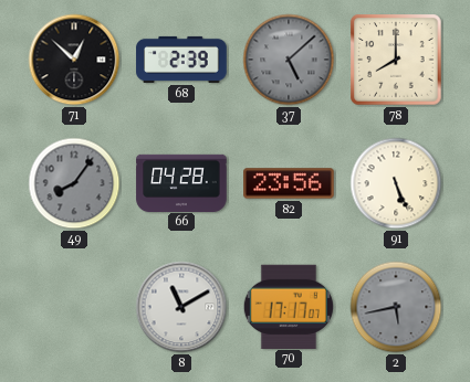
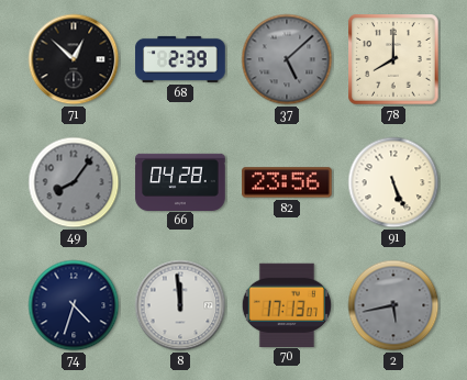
74: none -> 4:33
8: 11:10 -> 11:59
70: 17:17 -> 17:13
